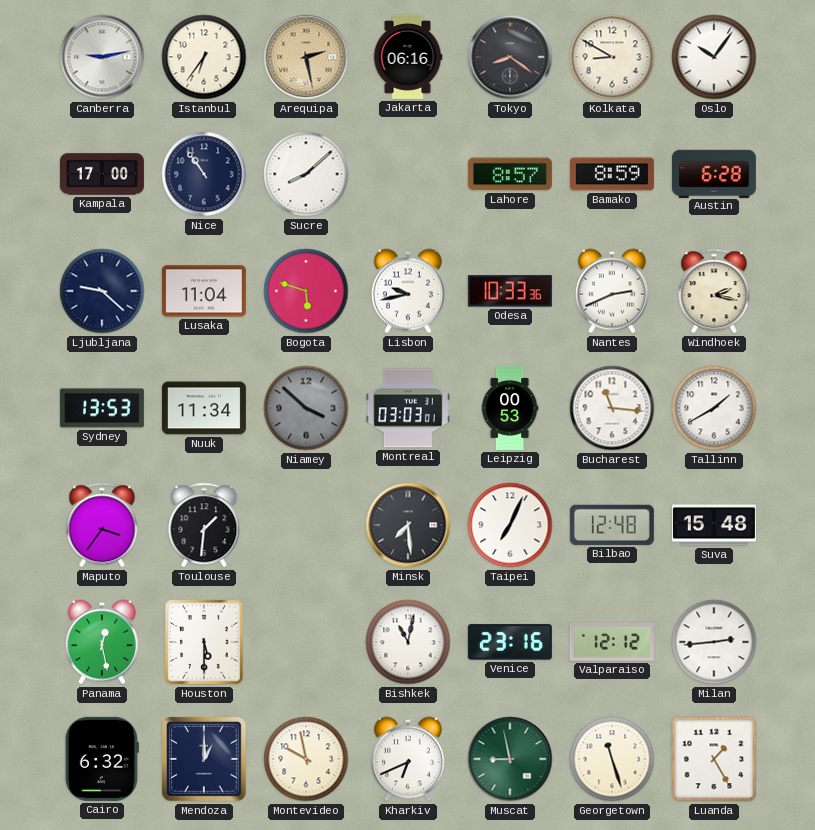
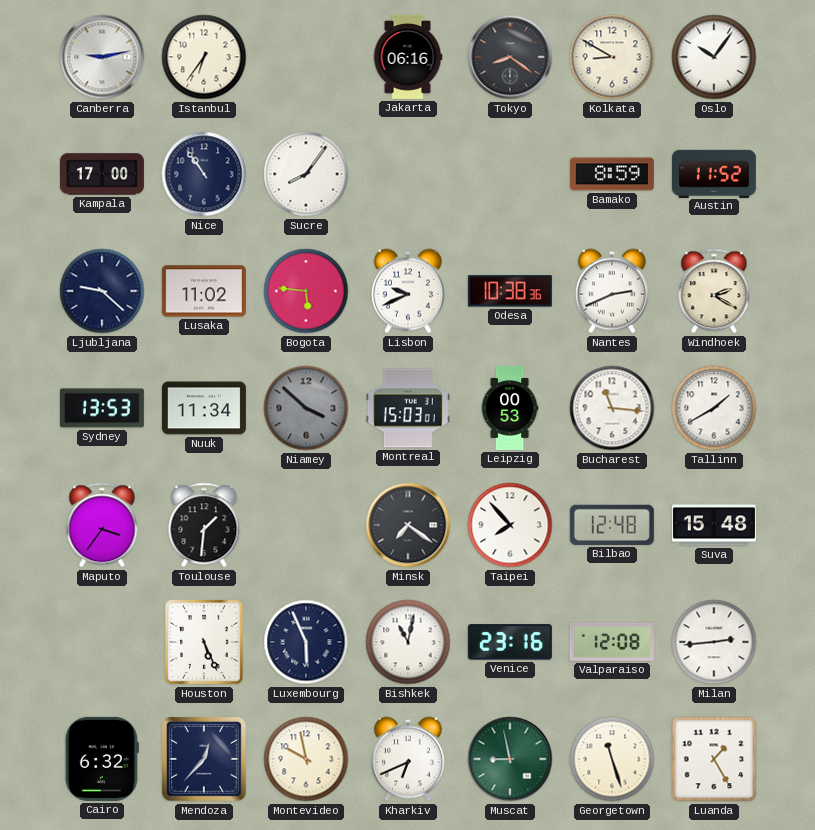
Arequipa: 2:28 -> none
Sucre: 8:08 -> 8:06
Lahore: 8:57 -> none
Austin: 6:28 -> 11:52
Lusaka: 11:04 -> 11:02
Bogota: 5:48 -> 5:46
Lisbon: 9:43 -> 9:41
Odesa: 10:33 -> 10:38
Windhoek: 2:17 -> 2:20
Montreal: 03:03 -> 15:03
Minsk: 7:29 -> 7:21
Taipei: 7:04 -> 7:53
Panama: 12:28 -> none
Houston: 5:30 -> 5:26
Luxembourg: none -> 5:56
Valparaiso: 12:12 -> 12:08
Mendoza: 1:00 -> 12:37
